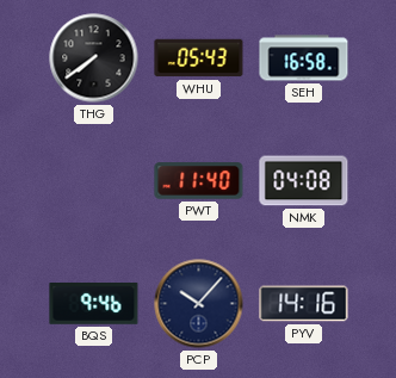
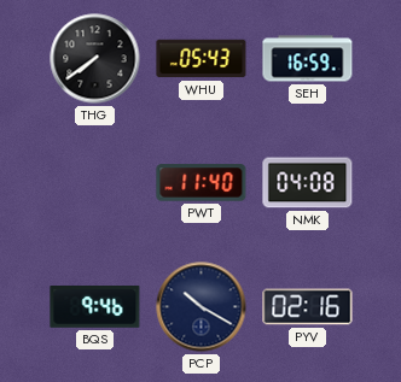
SEH: 16:58 -> 16:59
PCP: 10:07 -> 10:20
PYV: 14:16 -> 02:16
